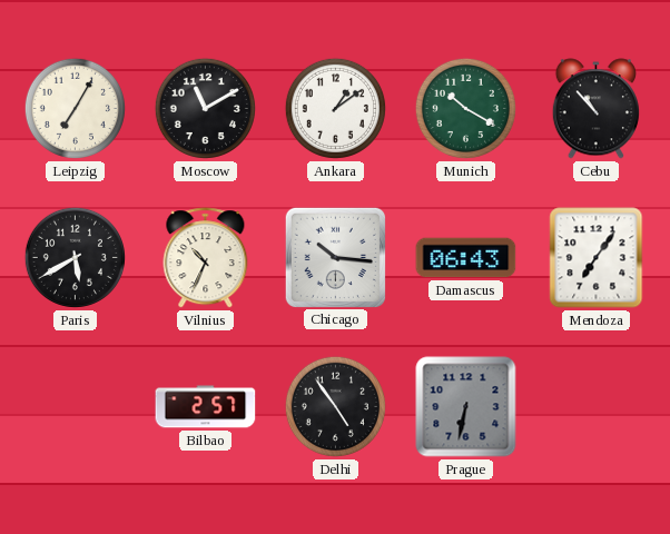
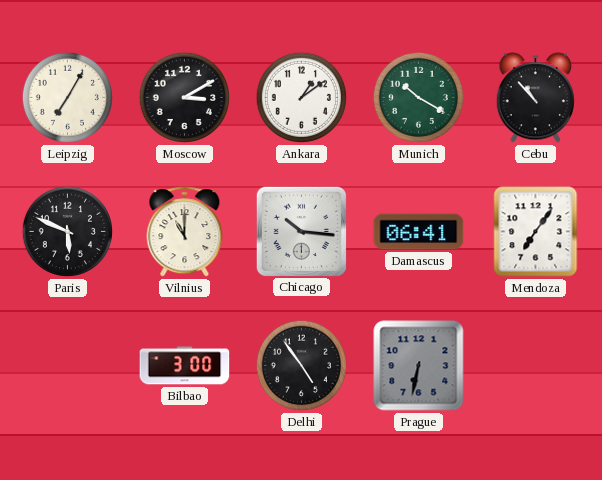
Moscow: 11:10 -> 3:10
Paris: 5:40 -> 5:49
Vilnius: 10:34 -> 11:00
Damascus: 06:43 -> 06:41
Bilbao: 2:57 -> 3:00
